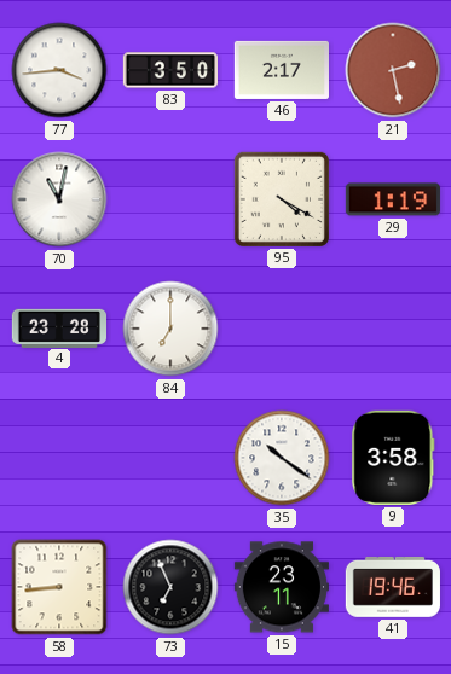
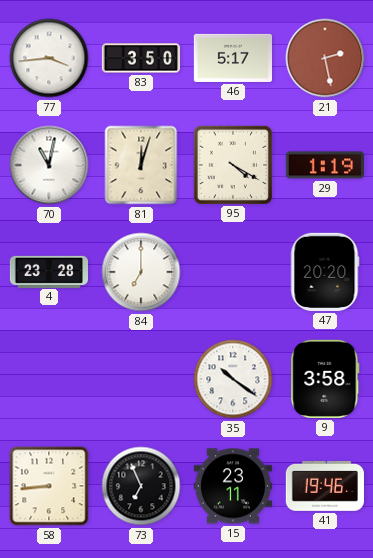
46: 2:17 -> 5:17
81: none -> 12:03
47: none -> 20:20
